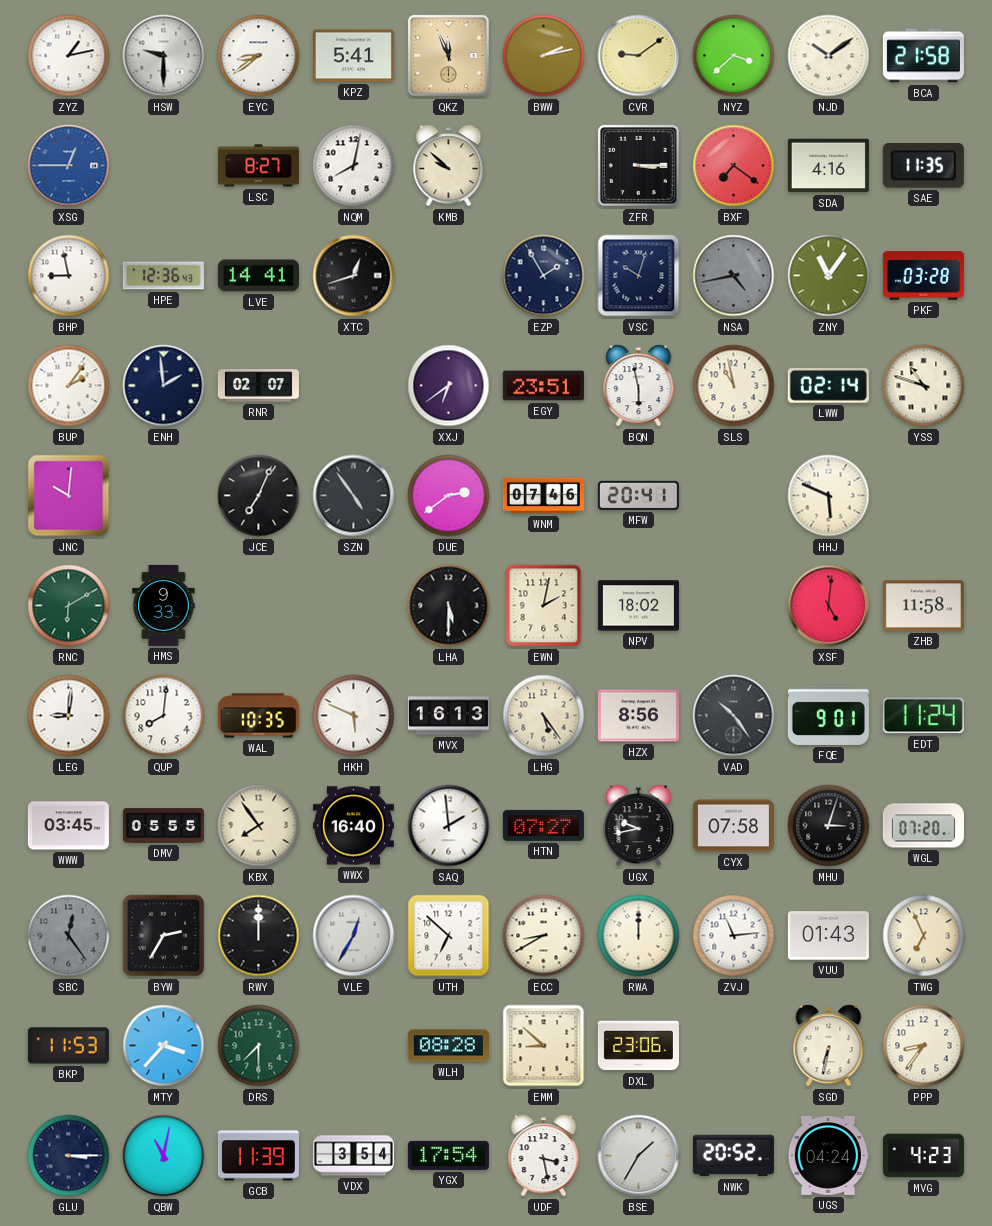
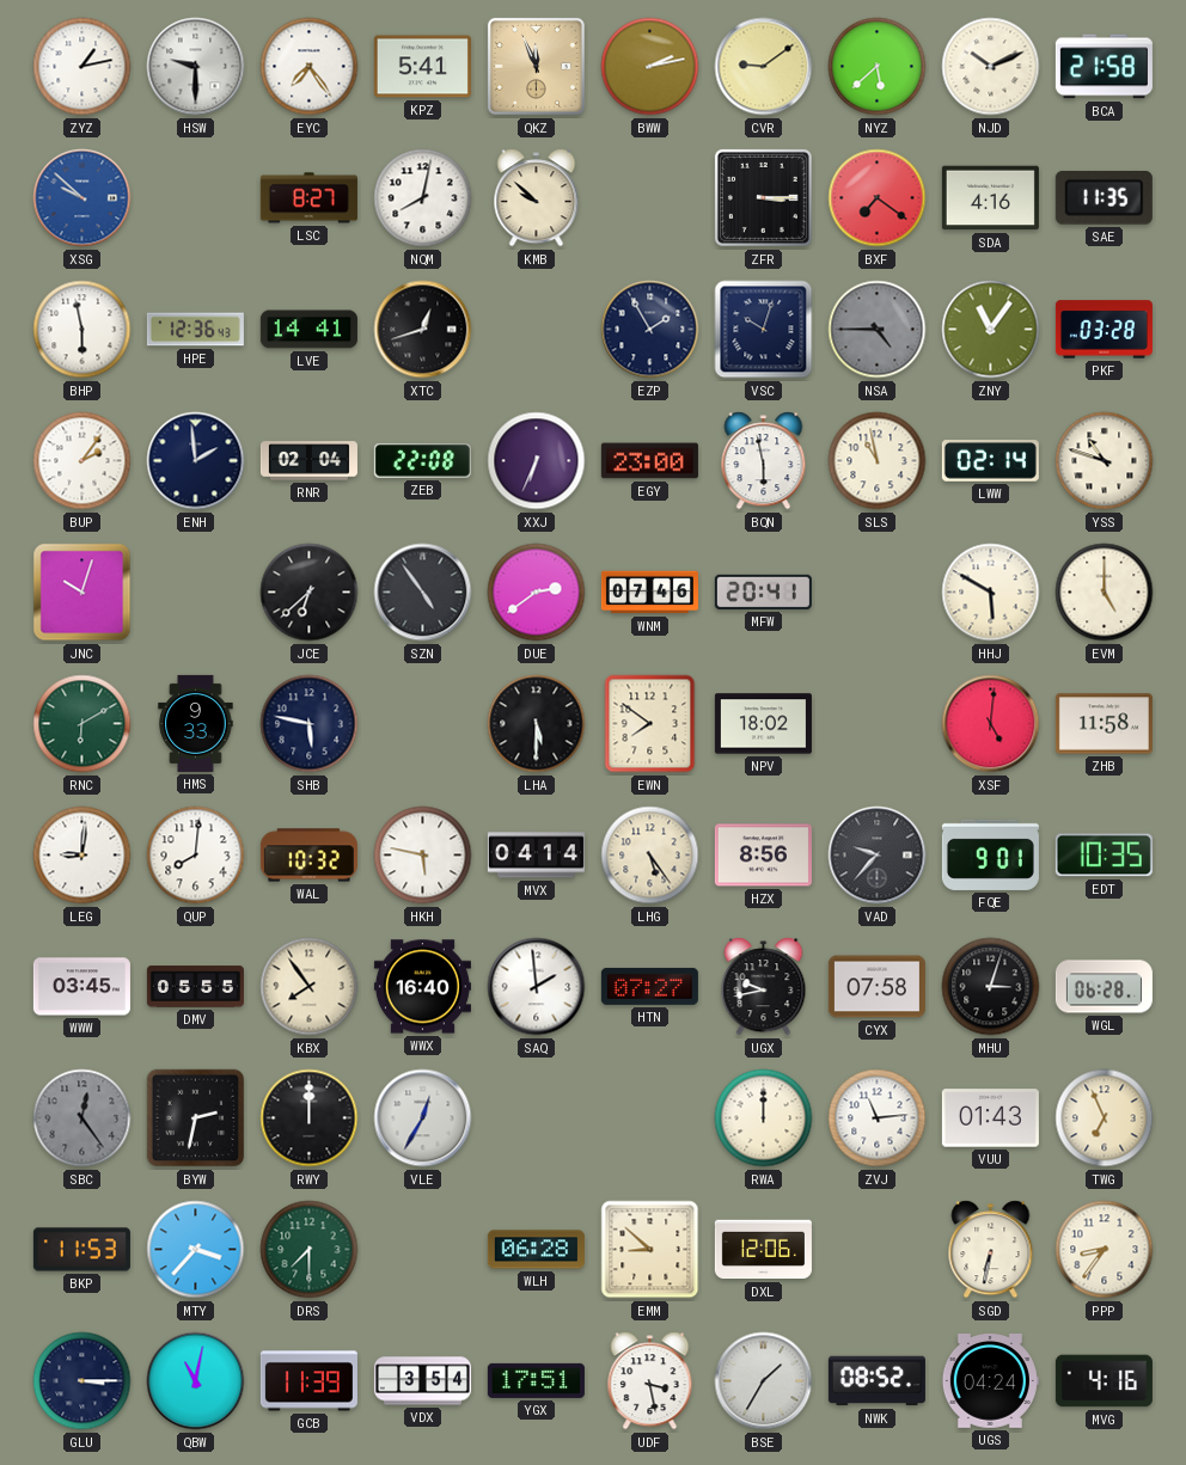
EYC: 8:39 -> 7:24
NYZ: 3:38 -> 5:38
NJD: 10:09 -> 10:11
XSG: 12:45 -> 9:52
BHP: 8:58 -> 5:58
NSA: 4:43 -> 4:45
RNR: 02:07 -> 02:04
ZEB: none -> 22:08
XXJ: 6:39 -> 6:34
EGY: 23:51 -> 23:00
JNC: 10:01 -> 10:03
JCE: 7:04 -> 6:38
HHJ: 5:49 -> 5:50
EVM: none -> 5:00
SHB: none -> 5:47
EWN: 2:02 -> 7:51
WAL: 10:35 -> 10:32
HKH: 5:49 -> 5:47
MVX: 16:13 -> 04:14
VAD: 10:24 -> 9:37
EDT: 11:24 -> 10:35
WGL: 07:20 -> 06:28
BYW: 2:35 -> 2:32
UTH: 6:52 -> none
ECC: 8:40 -> none
WLH: 08:28 -> 06:28
DXL: 23:06 -> 12:06
YGX: 17:54 -> 17:51
NWK: 20:52 -> 08:52
MVG: 4:23 -> 4:16
